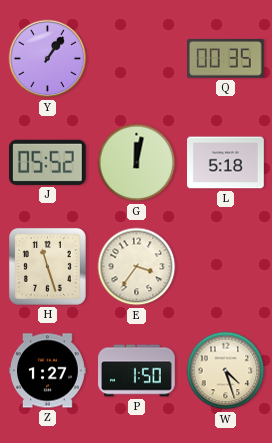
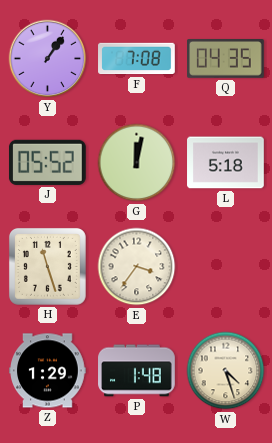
F: none -> 7:08
Q: 00:35 -> 04:35
Z: 1:27 -> 1:29
P: 1:50 -> 1:48
